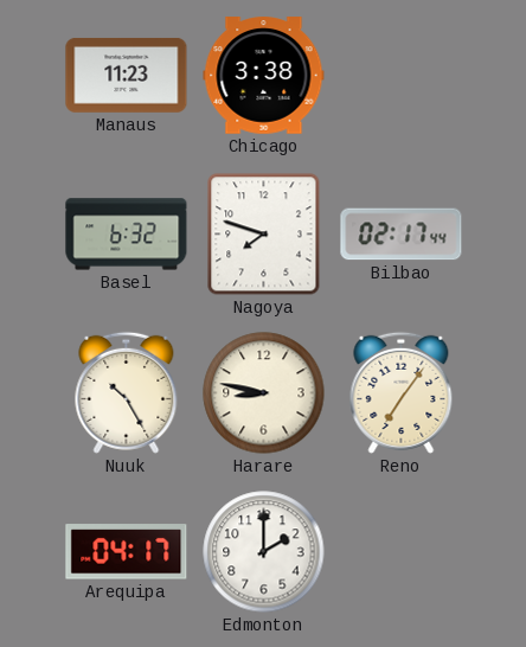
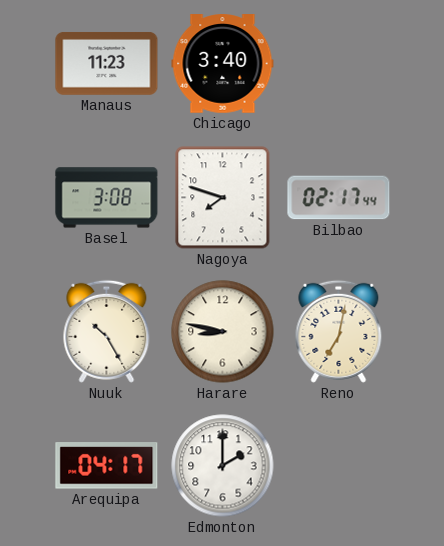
Chicago: 3:38 -> 3:40
Basel: 6:32 -> 3:08
Reno: 7:06 -> 7:02
